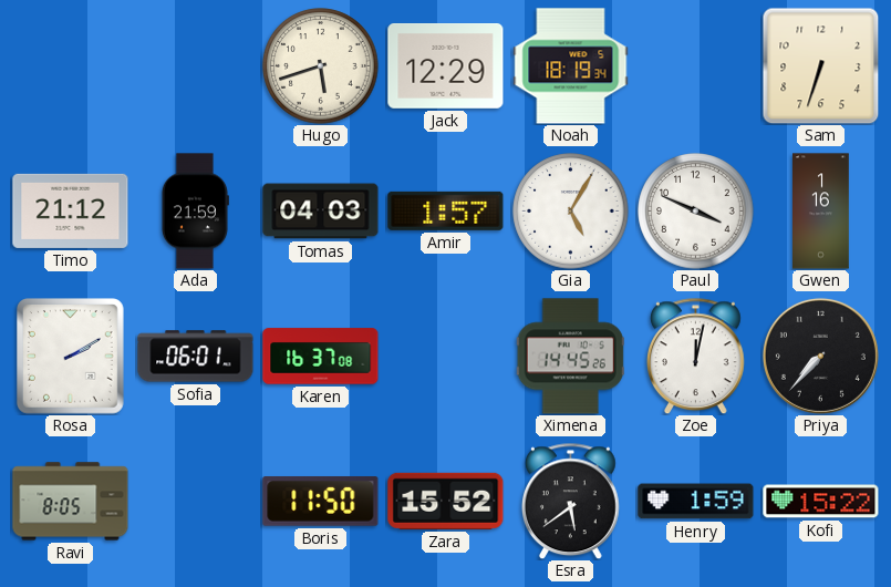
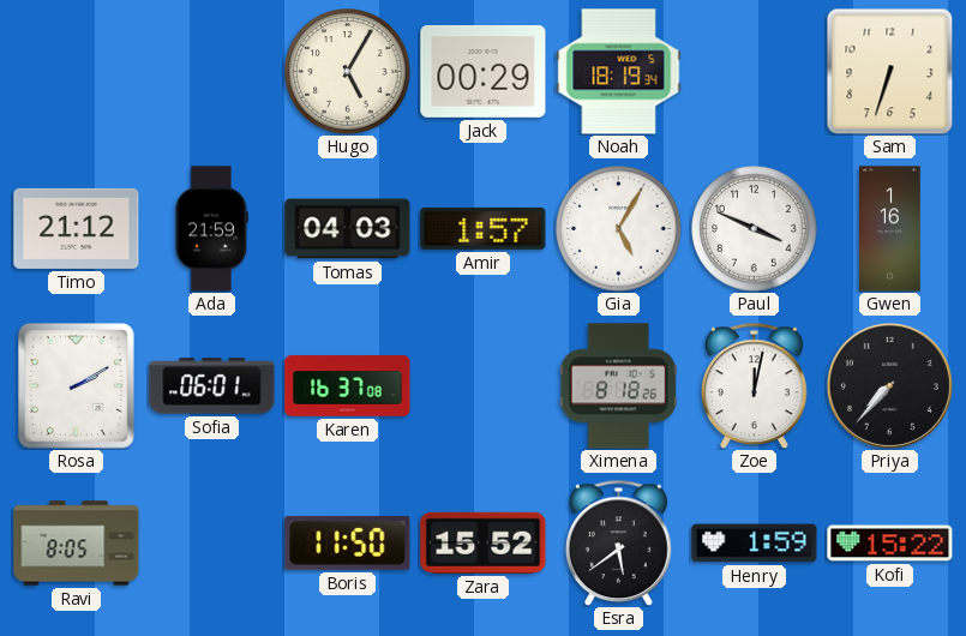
Hugo: 5:42 -> 5:05
Jack: 12:29 -> 00:29
Ximena: 14:45 -> 8:18
